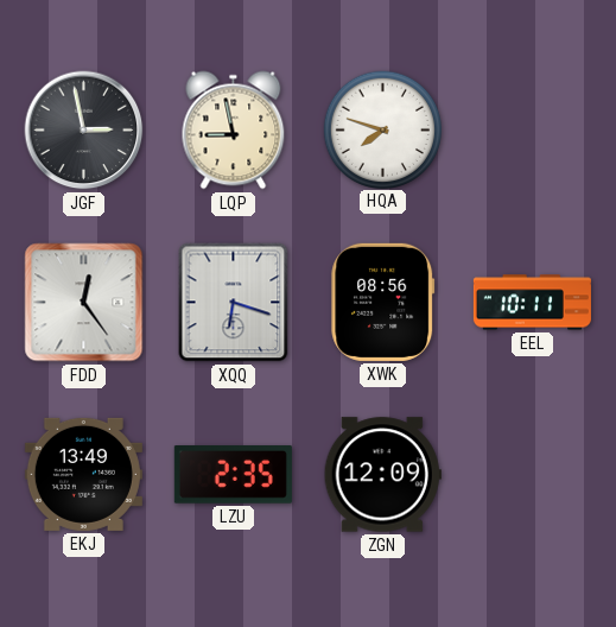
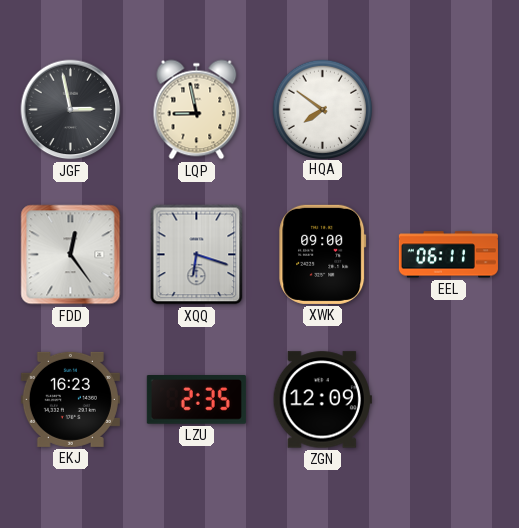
HQA: 7:48 -> 7:51
XWK: 08:56 -> 09:00
EEL: 10:11 -> 06:11
EKJ: 13:49 -> 16:23
